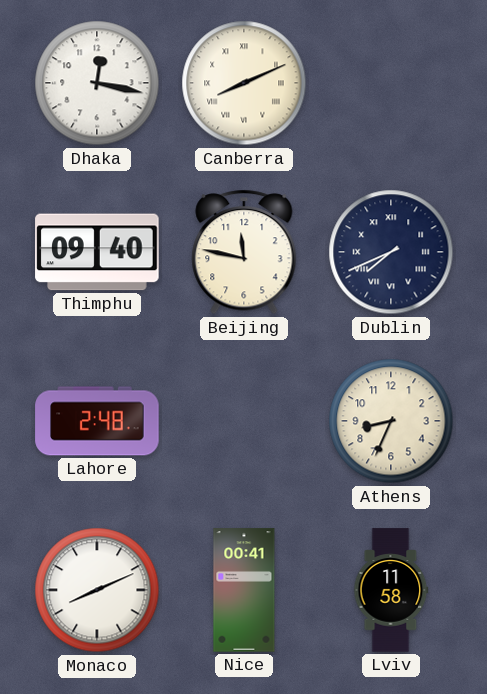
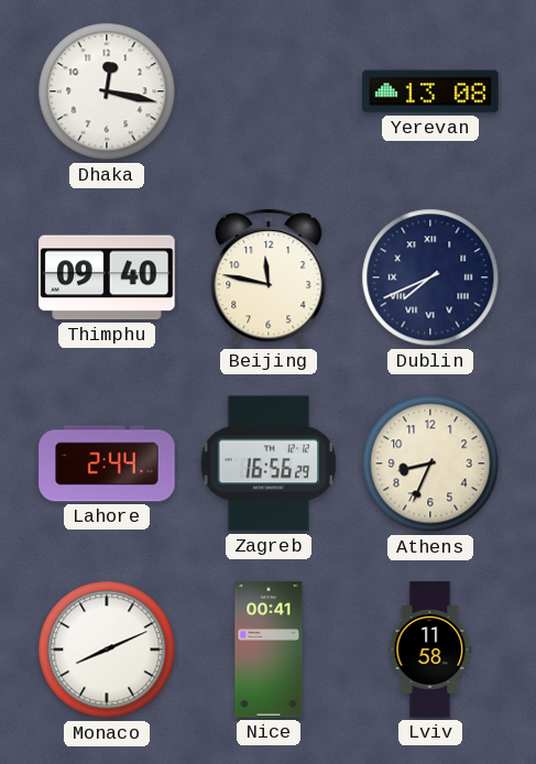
Canberra: 8:11 -> none
Yerevan: none -> 13:08
Lahore: 2:48 -> 2:44
Zagreb: none -> 16:56
